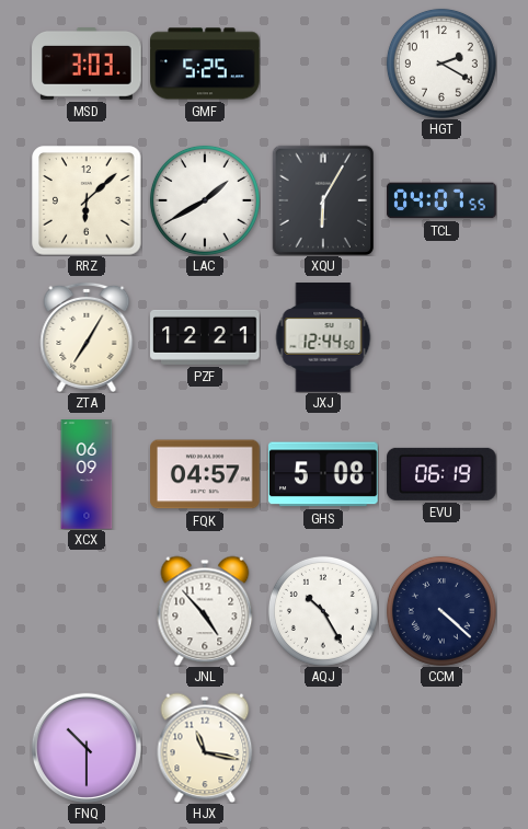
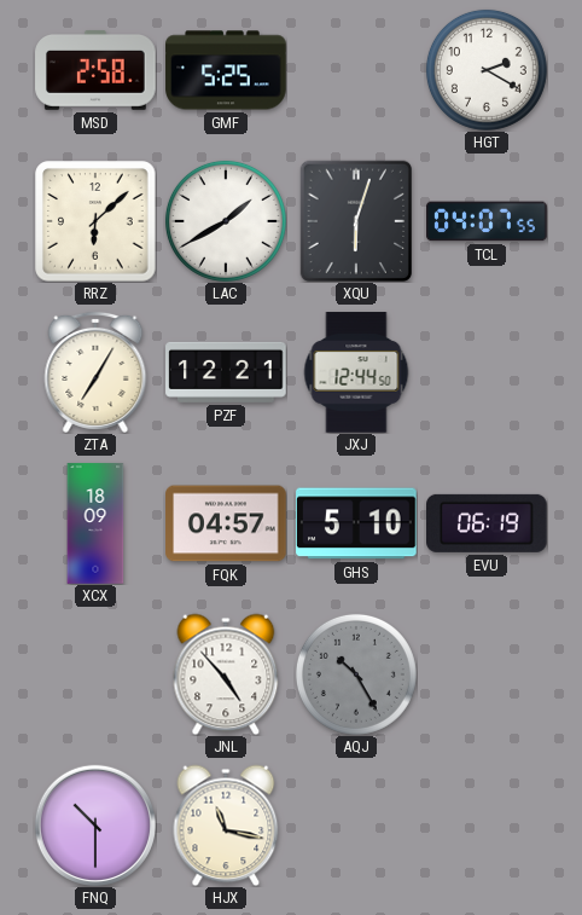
MSD: 3:03 -> 2:58
XQU: 6:05 -> 6:03
XCX: 06:09 -> 18:09
GHS: 5:08 -> 5:10
AQJ dial: white -> grey
CCM: 4:22 -> none
